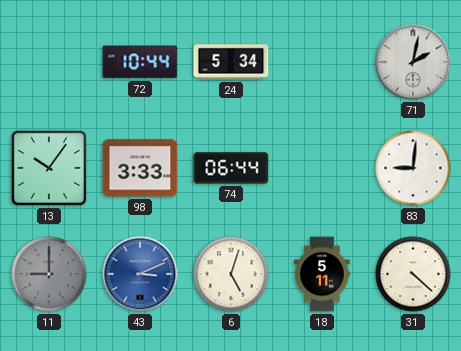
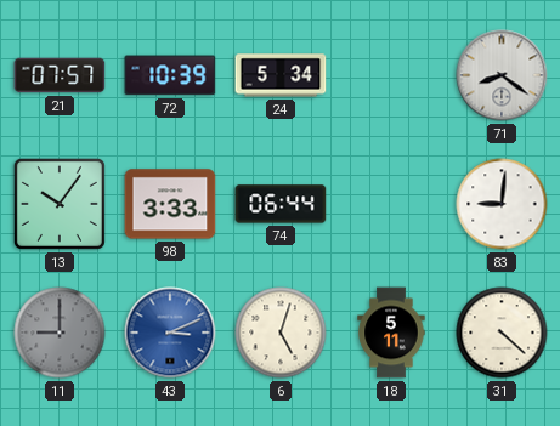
21: none -> 07:57
72: 10:44 -> 10:39
71: 2:02 -> 8:21
